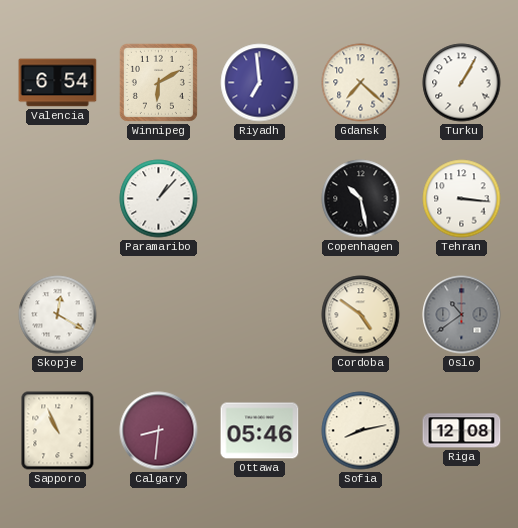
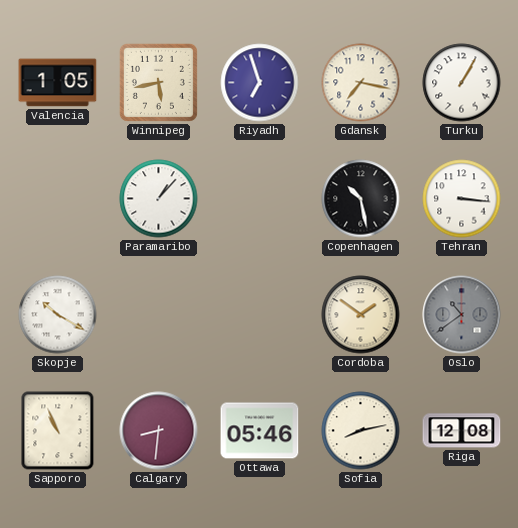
Valencia: 6:54 -> 1:05
Winnipeg: 6:10 -> 5:43
Riyadh: 6:59 -> 6:57
Gdansk: 7:22 -> 7:17
Skopje: 12:20 -> 10:20
Cordoba: 4:51 -> 1:51
